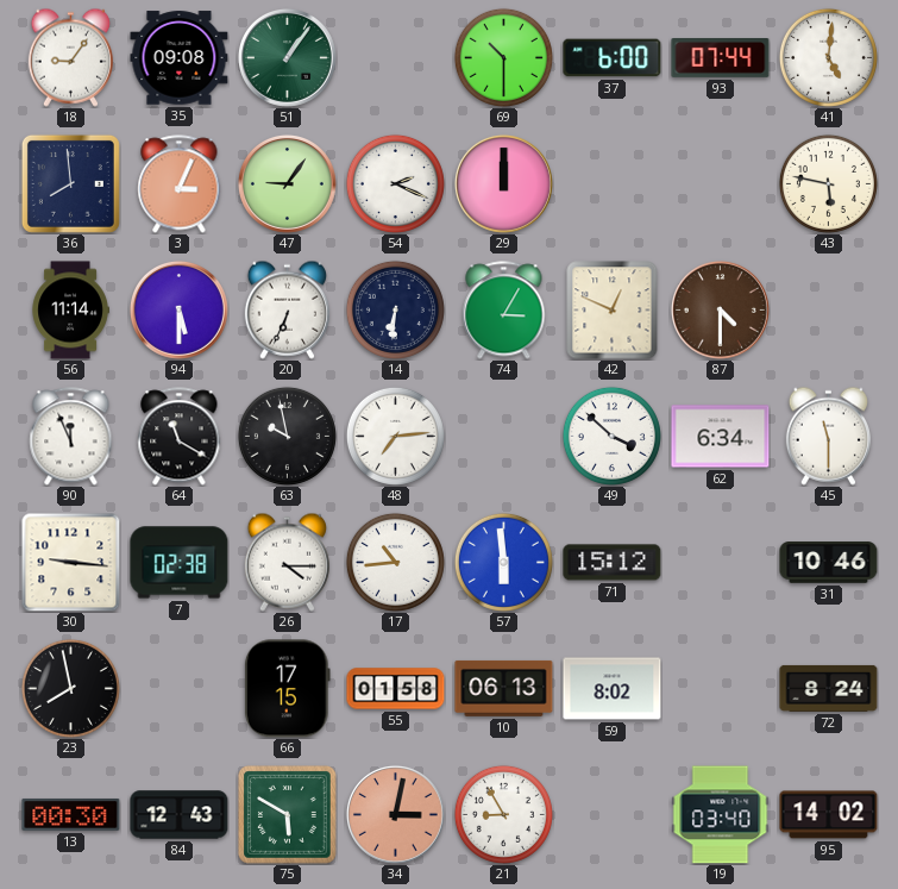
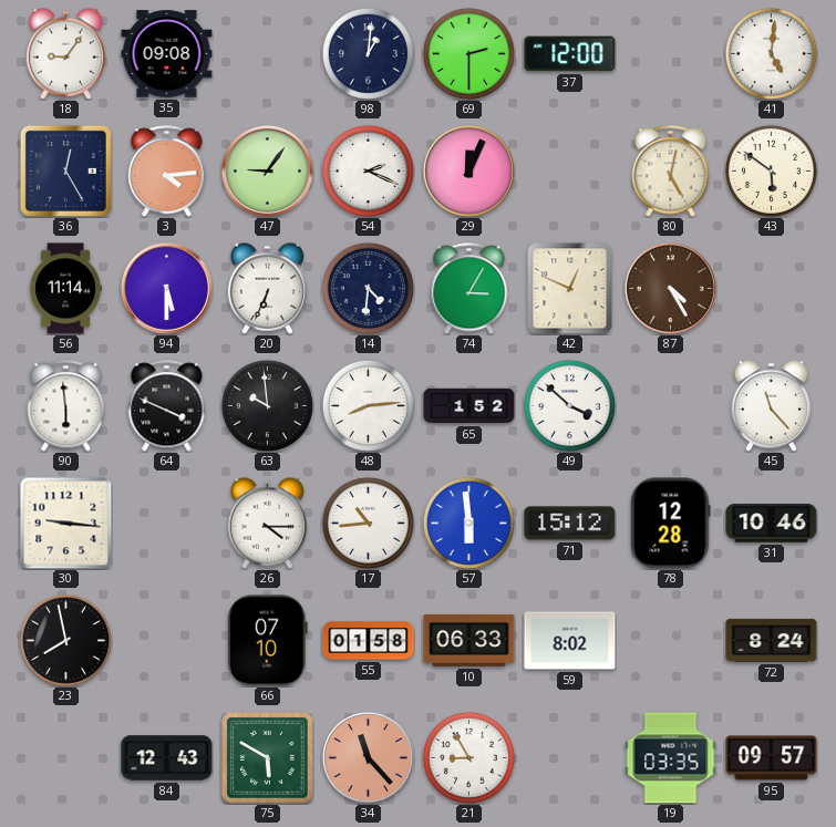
51: 1:06 -> none
98: none -> 1:01
69: 10:30 -> 2:30
37: 6:00 -> 12:00
93: 07:44 -> none
36: 7:59 -> 12:25
3: 3:04 -> 4:14
29: 12:00 -> 12:04
80: none -> 5:02
43: 5:47 -> 5:51
14: 6:31 -> 4:31
87: 4:30 -> 4:25
90: 11:56 -> 5:59
64: 11:20 -> 3:49
63: 9:58 -> 9:59
48: 7:14 -> 8:14
65: none -> 1:52
62: 6:34 -> none
45: 11:30 -> 11:23
7: 02:38 -> none
78: none -> 12:28
66: 17:15 -> 07:10
10: 06:13 -> 06:33
13: 00:30 -> none
34: 3:02 -> 11:23
19: 03:40 -> 03:35
95: 14:02 -> 09:57
